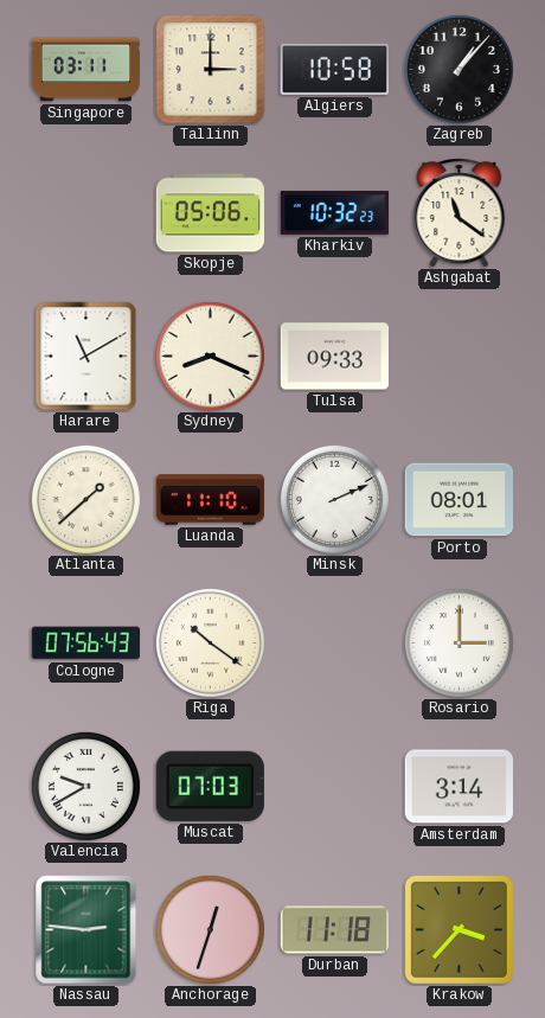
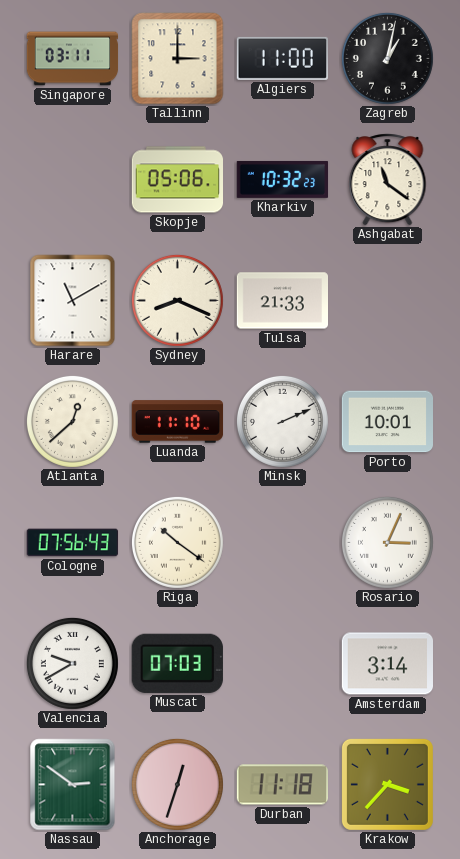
Algiers: 10:58 -> 11:00
Zagreb: 1:07 -> 1:02
Tulsa: 09:33 -> 21:33
Atlanta: 1:38 -> 12:38
Porto: 08:01 -> 10:01
Rosario: 3:00 -> 3:04
Nassau: 2:46 -> 2:51
